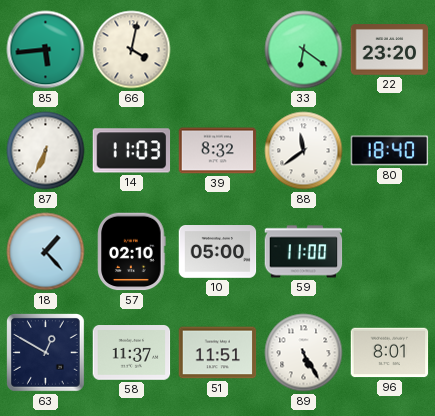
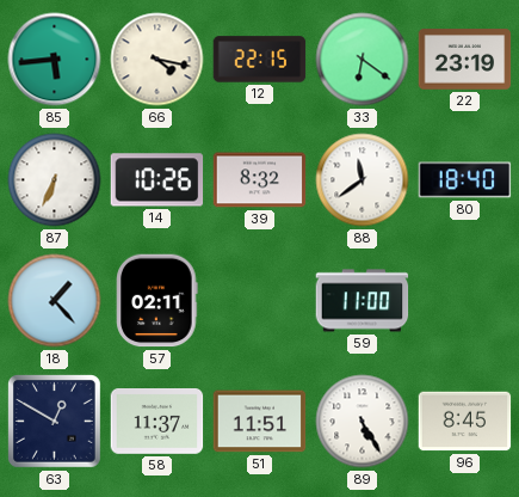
66: 4:02 -> 4:17
12: none -> 22:15
22: 23:20 -> 23:19
14: 11:03 -> 10:26
57: 02:10 -> 02:11
10: 05:00 -> none
96: 8:01 -> 8:45
